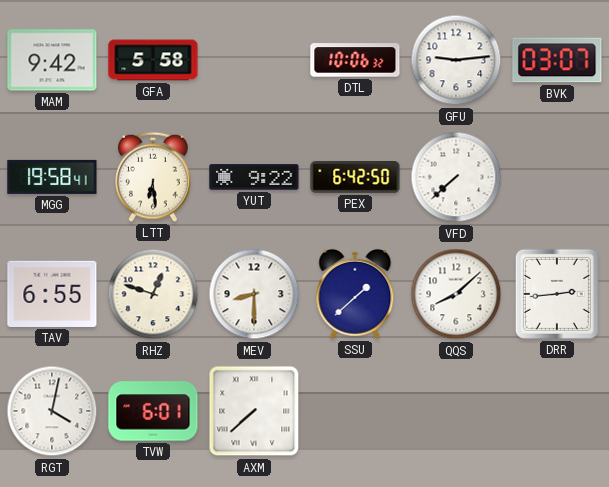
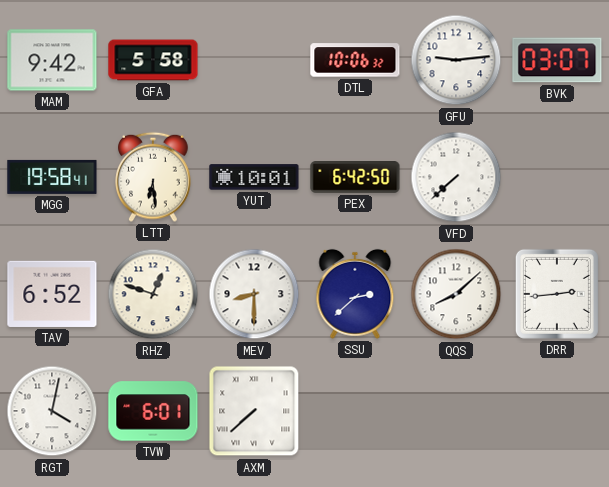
YUT: 9:22 -> 10:01
TAV: 6:55 -> 6:52
SSU: 1:38 -> 2:38
